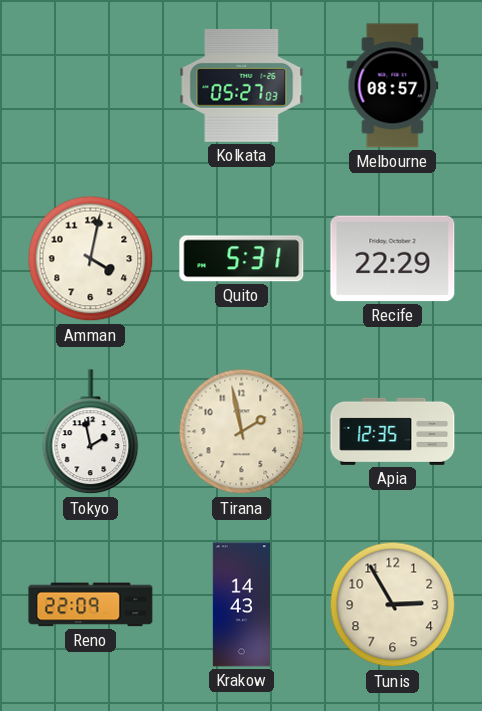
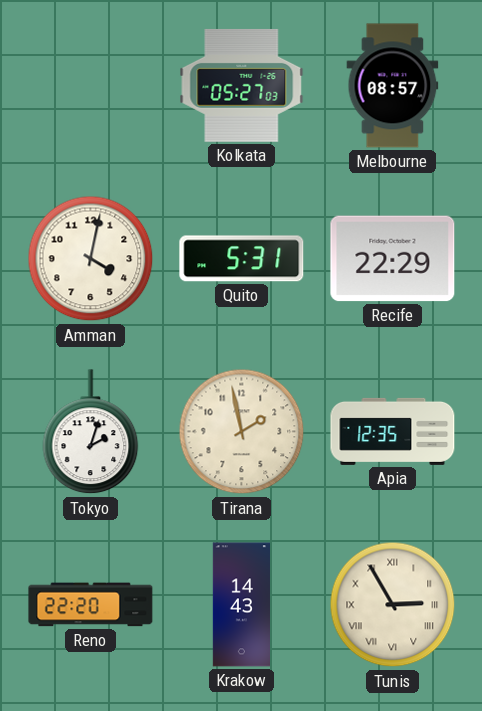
Tokyo: 1:58 -> 2:03
Reno: 22:09 -> 22:20
Tunis numerals: Arabic -> Roman
